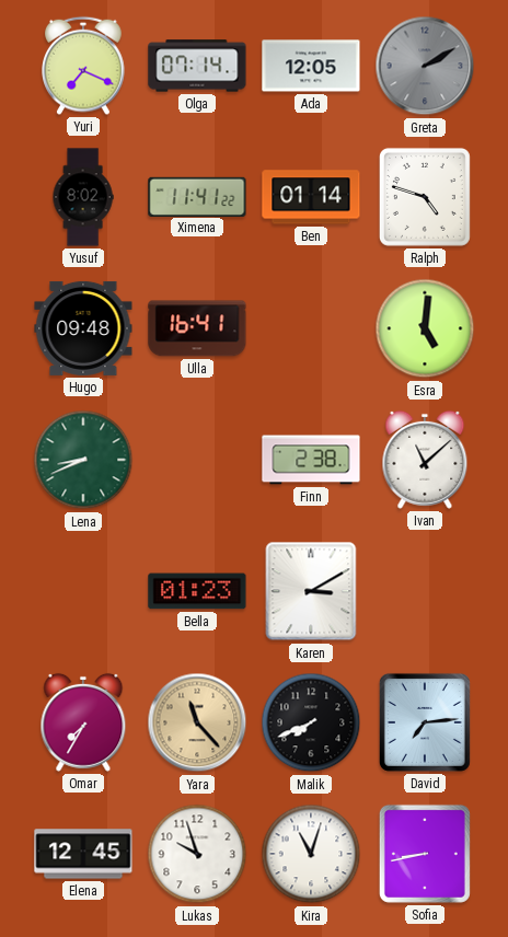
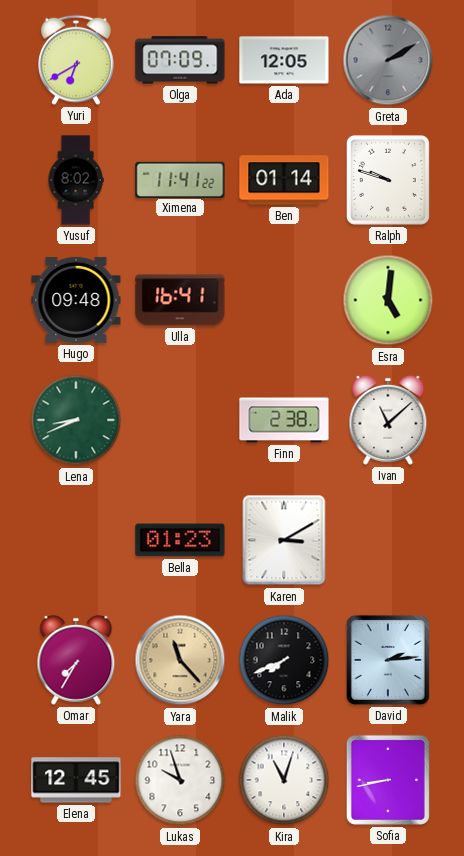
Yuri: 7:19 -> 6:40
Olga: 07:14 -> 07:09
Ralph: 4:48 -> 9:48
David: 7:14 -> 2:14
